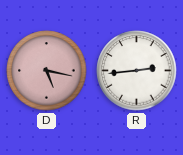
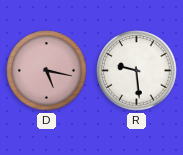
R: 2:44 -> 9:29
